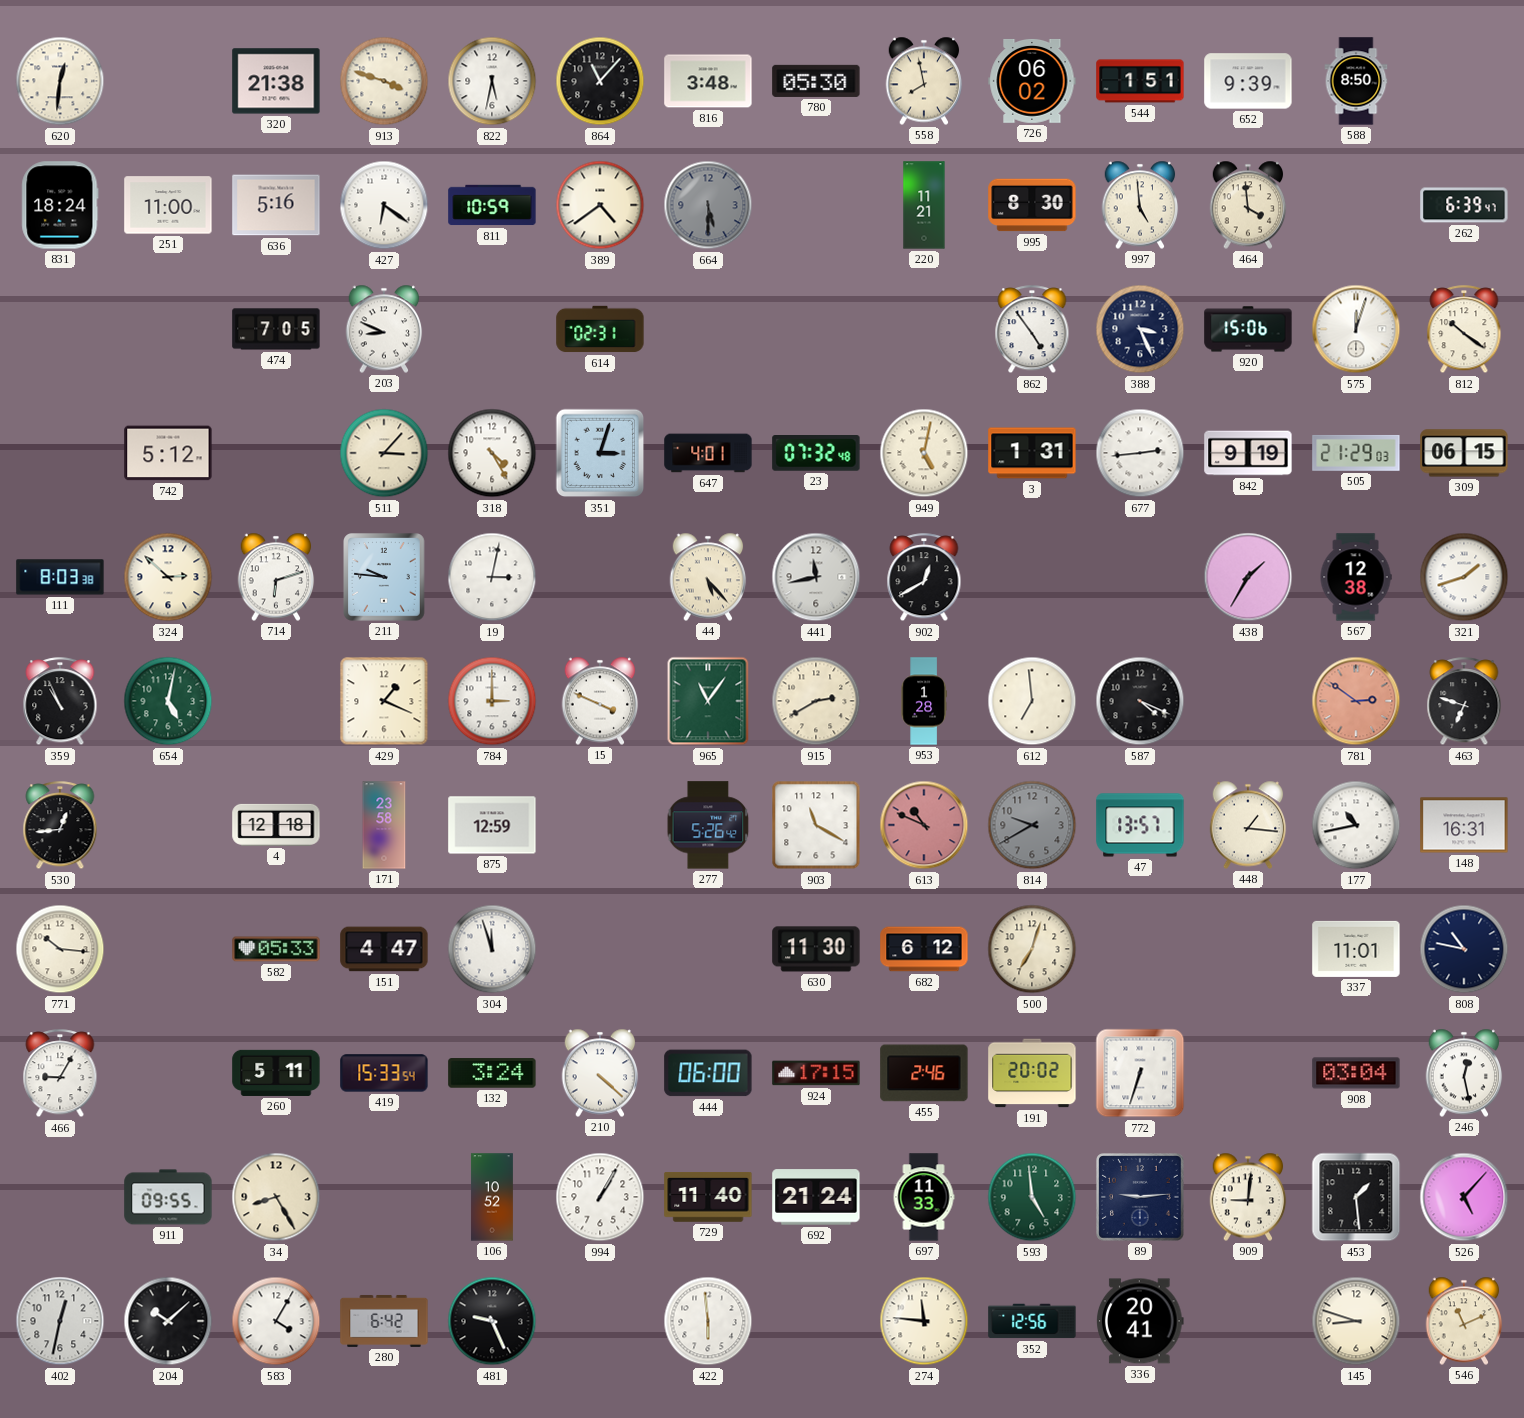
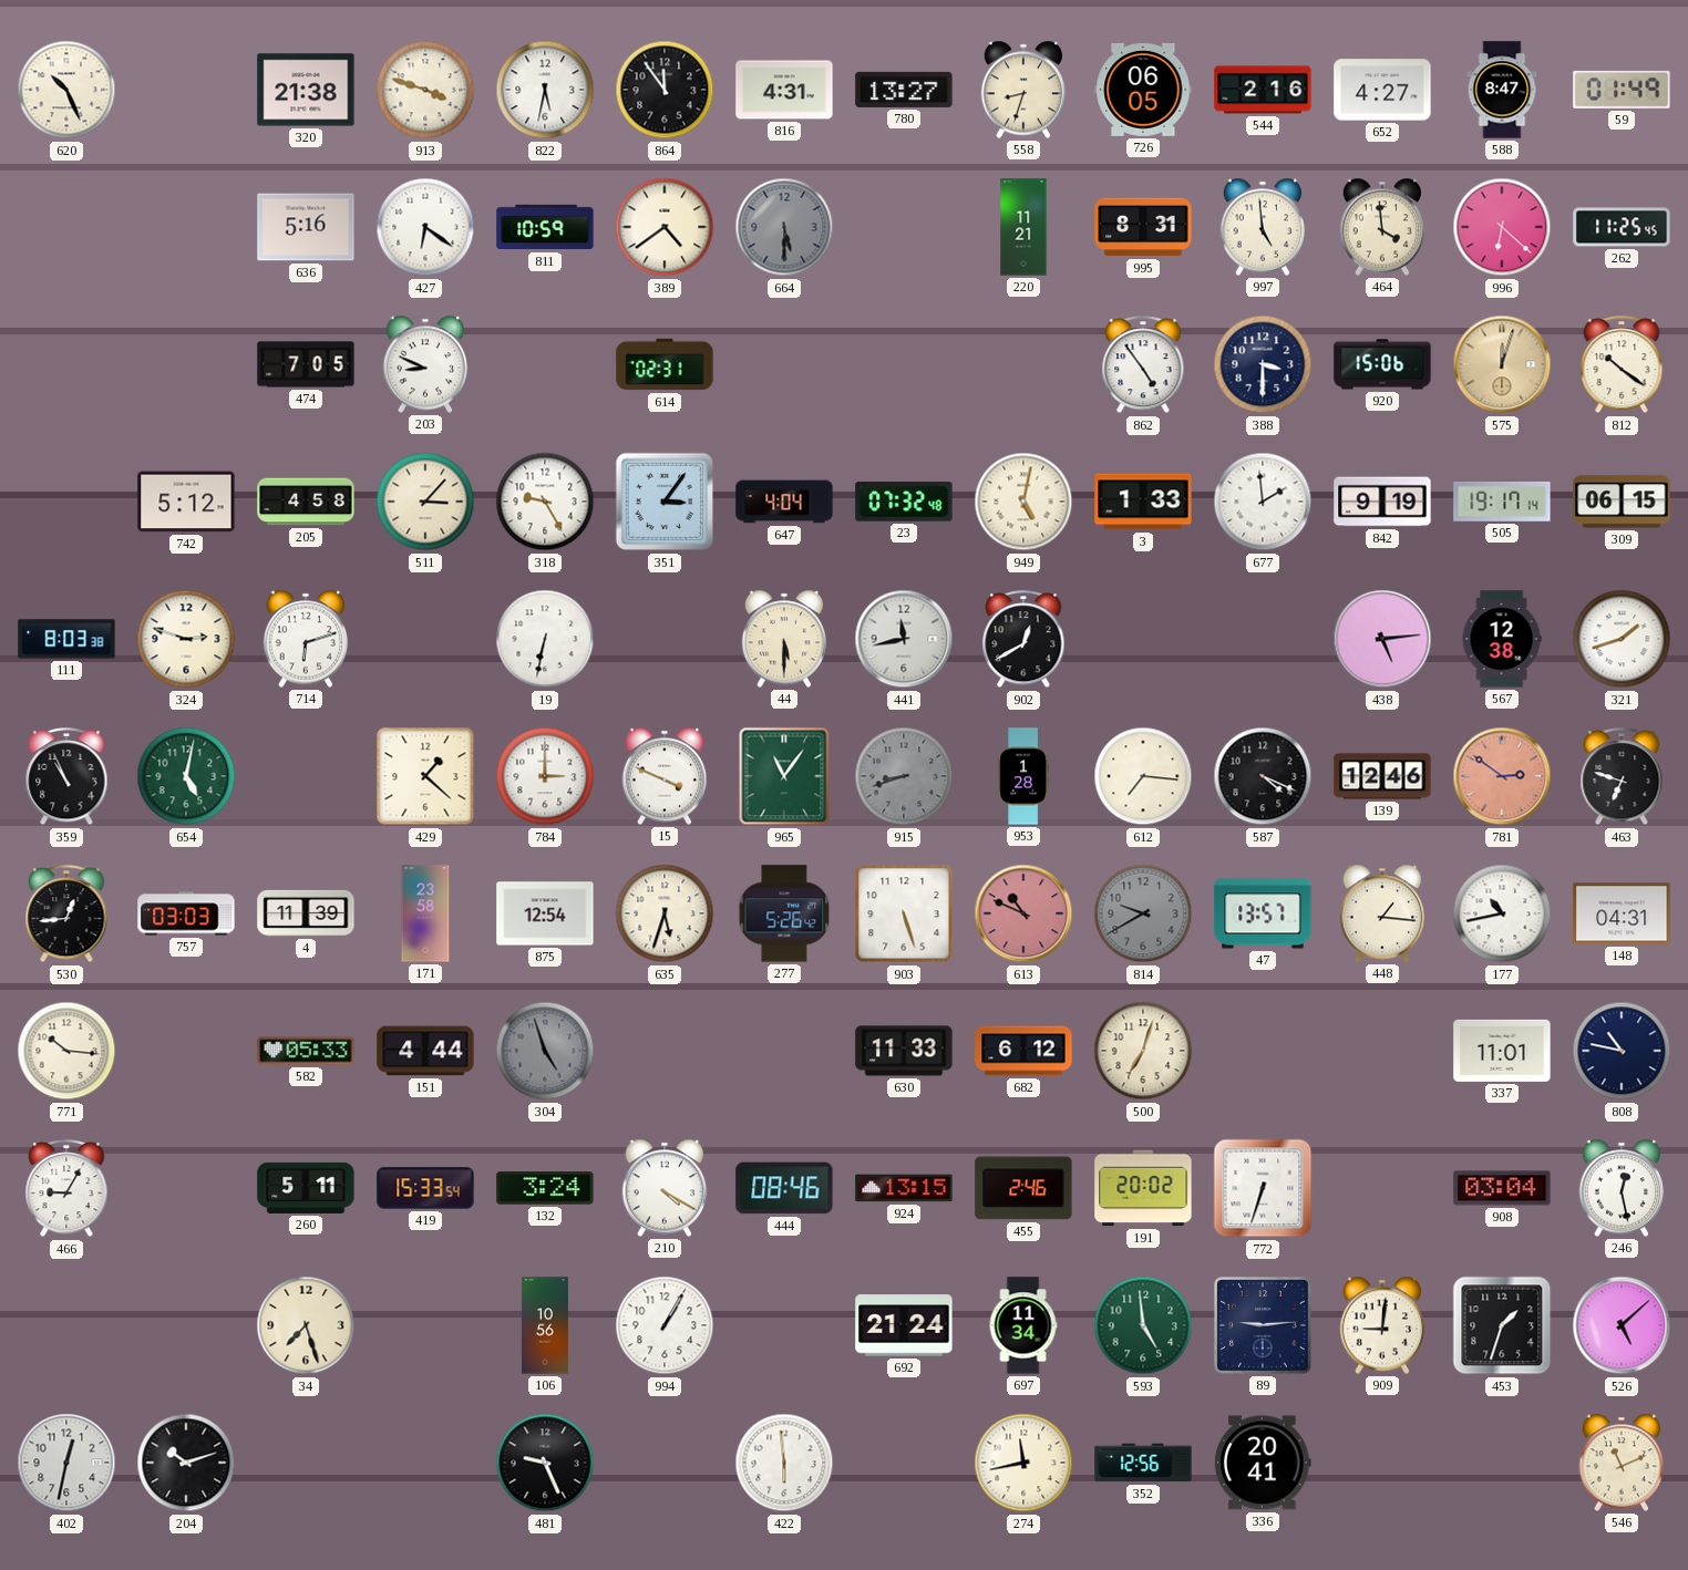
620: 12:31 -> 10:26
864: 11:07 -> 11:54
816: 3:48 -> 4:31
780: 05:30 -> 13:27
558: 7:58 -> 8:33
726: 06:02 -> 06:05
544: 1:51 -> 2:16
652: 9:39 -> 4:27
588: 8:50 -> 8:47
59: none -> 01:49
831: 18:24 -> none
251: 11:00 -> none
995: 8:30 -> 8:31
996: none -> 6:22
262: 6:39 -> 11:25
388: 3:26 -> 3:30
575 dial: white -> champagne
205: none -> 4:58
318: 4:25 -> 9:25
351: 3:03 -> 3:06
647: 4:01 -> 4:04
3: 1:31 -> 1:33
677: 2:44 -> 1:59
505: 21:29 -> 19:17
324: 2:52 -> 2:48
211: 9:46 -> none
19: 3:02 -> 6:32
44: 5:23 -> 5:30
438: 1:35 -> 5:14
429: 1:19 -> 1:22
915: 2:40 -> 8:42
915 dial: cream -> grey
612: 6:59 -> 7:16
139: none -> 12:46
757: none -> 03:03
4: 12:18 -> 11:39
875: 12:59 -> 12:54
635: none -> 5:33
903: 11:20 -> 5:27
148: 16:31 -> 04:31
151: 4:47 -> 4:44
304: 11:57 -> 4:57
304 dial: white -> grey
630: 11:30 -> 11:33
210: 4:22 -> 4:20
444: 06:00 -> 08:46
924: 17:15 -> 13:15
911: 09:55 -> none
34: 8:25 -> 7:27
106: 10:52 -> 10:56
729: 11:40 -> none
697: 11:33 -> 11:34
453: 1:29 -> 1:33
526: 5:07 -> 5:08
204: 10:08 -> 10:12
583: 4:05 -> none
280: 6:42 -> none
274: 11:46 -> 11:43
145: 8:48 -> none
